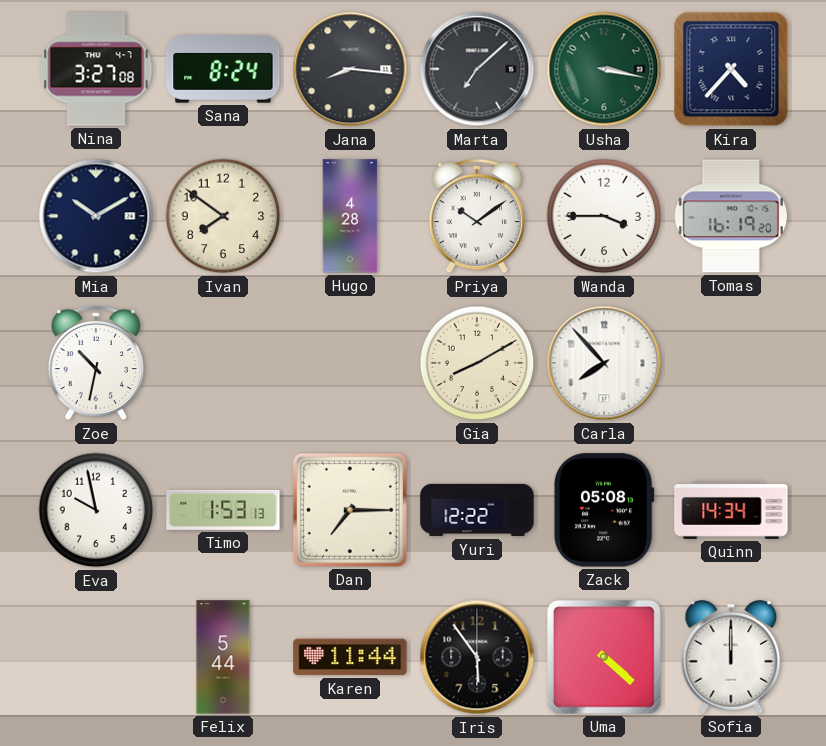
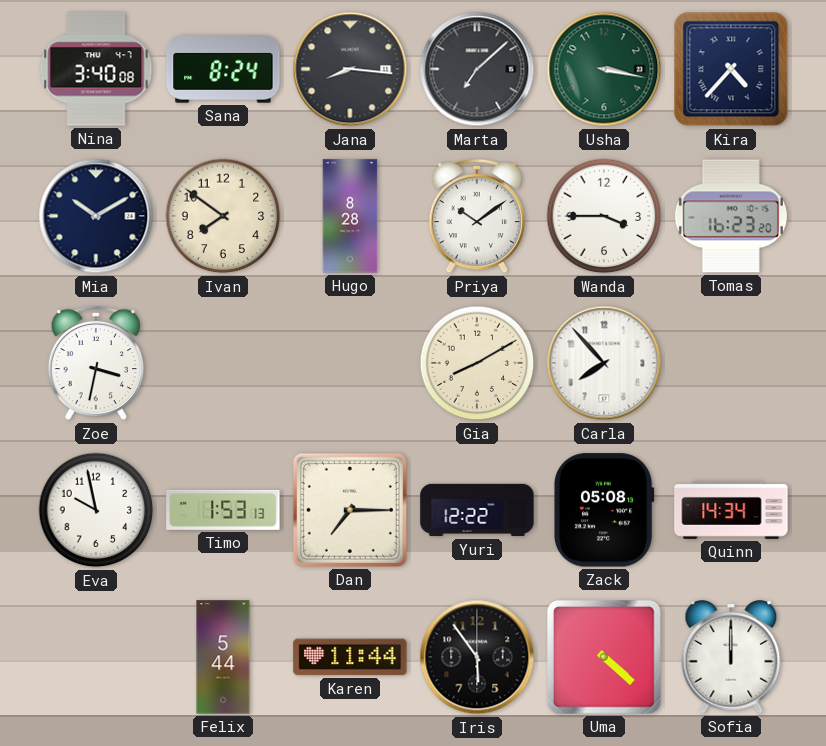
Nina: 3:27 -> 3:40
Hugo: 4:28 -> 8:28
Tomas: 16:19 -> 16:23
Zoe: 10:32 -> 3:32
